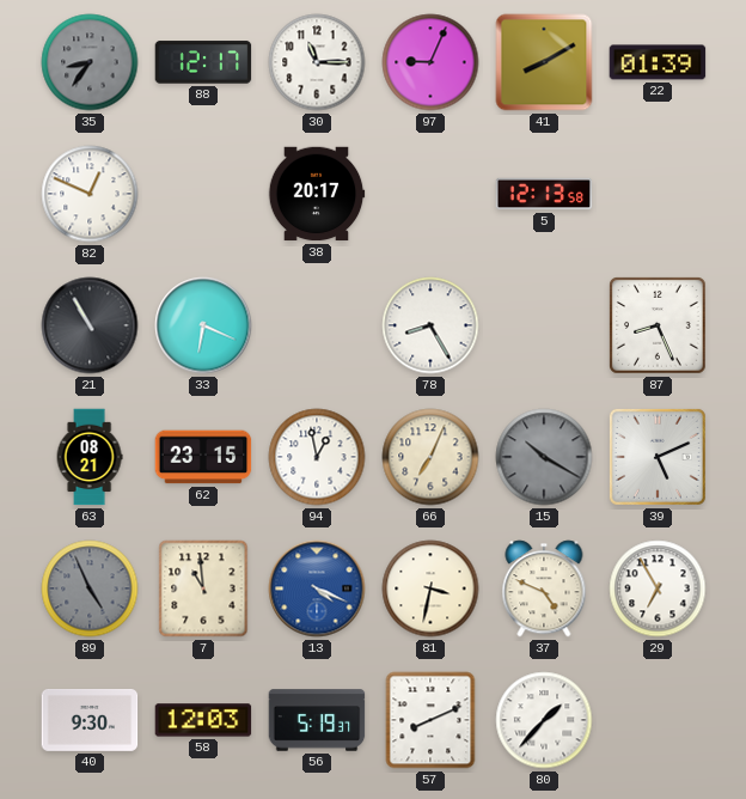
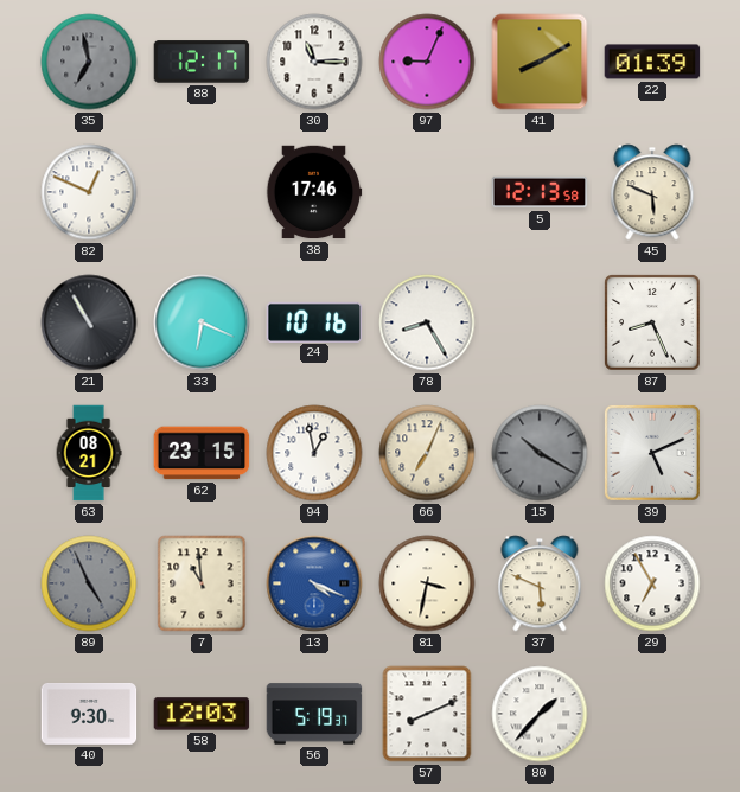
35: 8:36 -> 6:58
38: 20:17 -> 17:46
45: none -> 5:49
24: none -> 10:16
37: 4:49 -> 5:49
